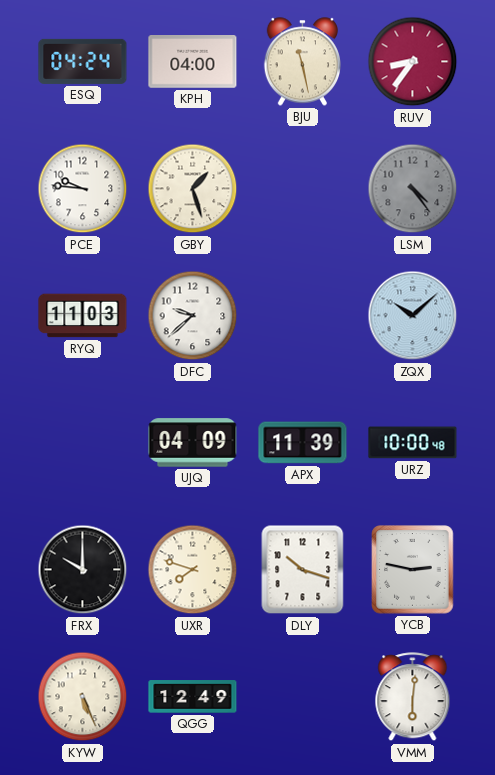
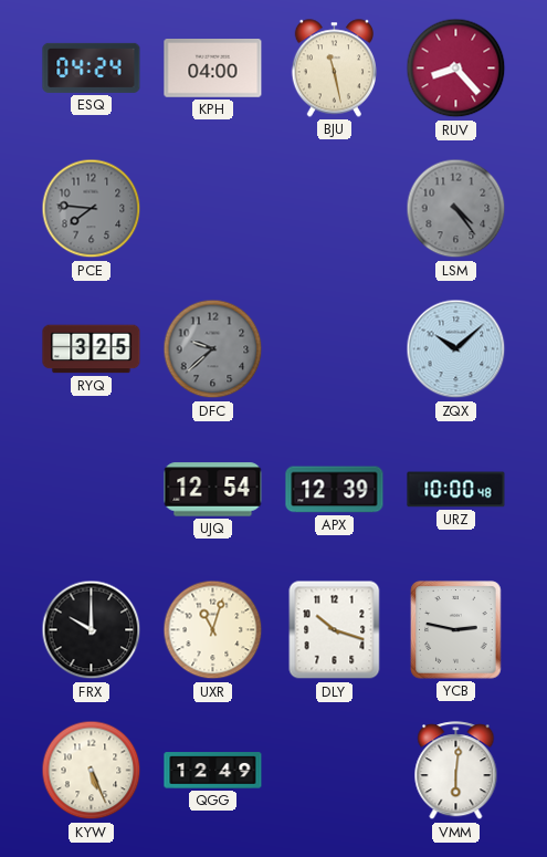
RUV: 8:36 -> 8:23
PCE: 9:46 -> 7:46
PCE dial: white -> grey
GBY: 1:27 -> none
RYQ: 11:03 -> 3:25
DFC dial: white -> grey
UJQ: 04:09 -> 12:54
APX: 11:39 -> 12:39
UXR: 7:48 -> 11:03
